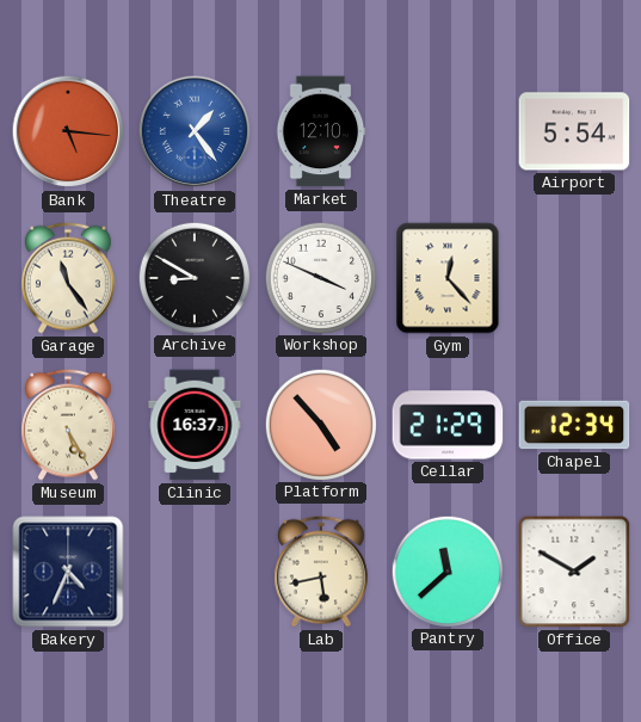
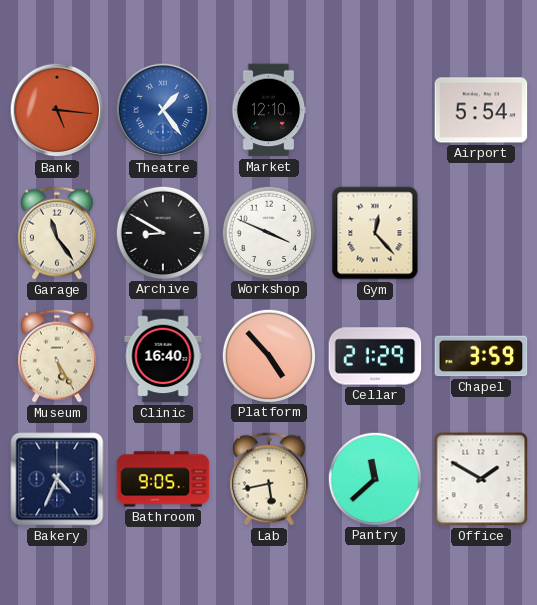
Clinic: 16:37 -> 16:40
Chapel: 12:34 -> 3:59
Bathroom: none -> 9:05
